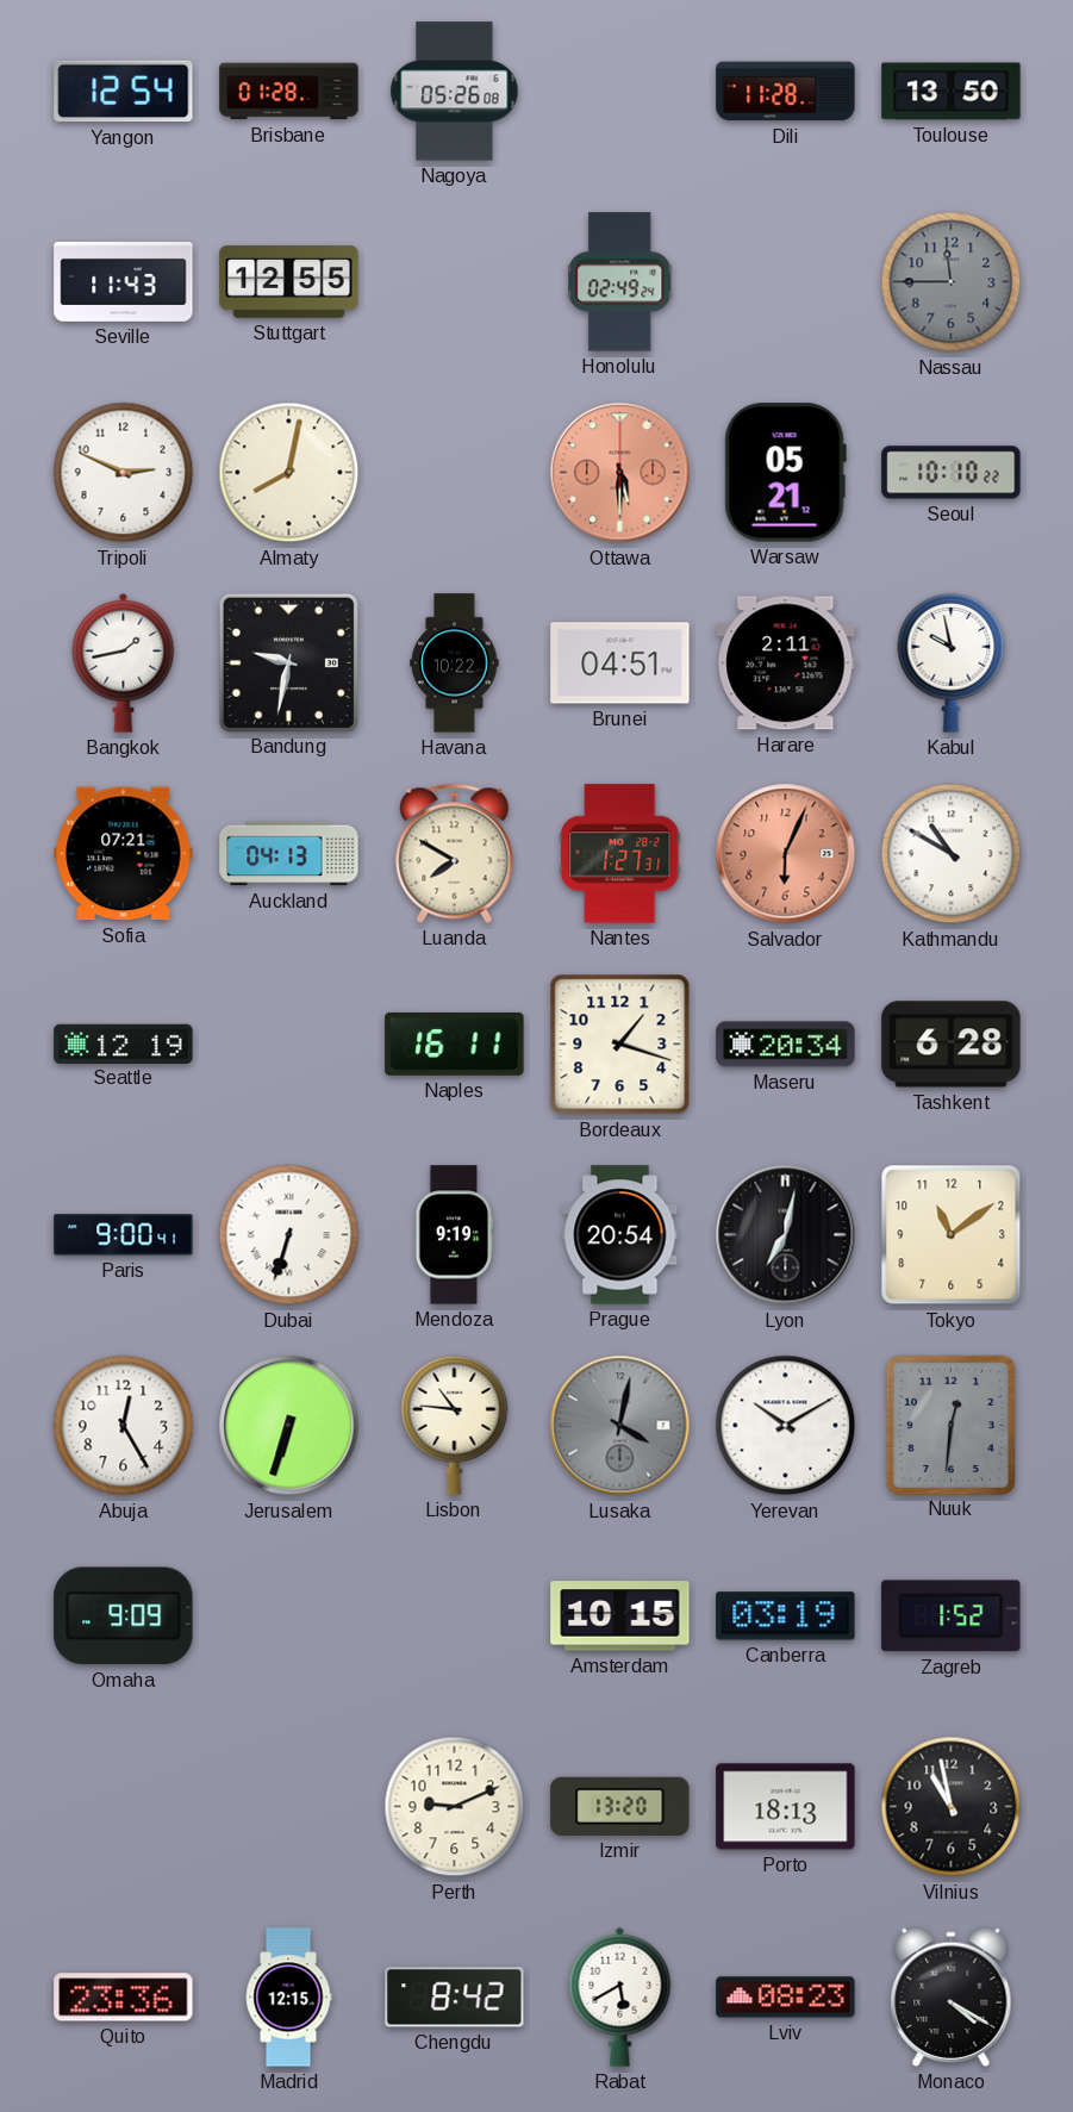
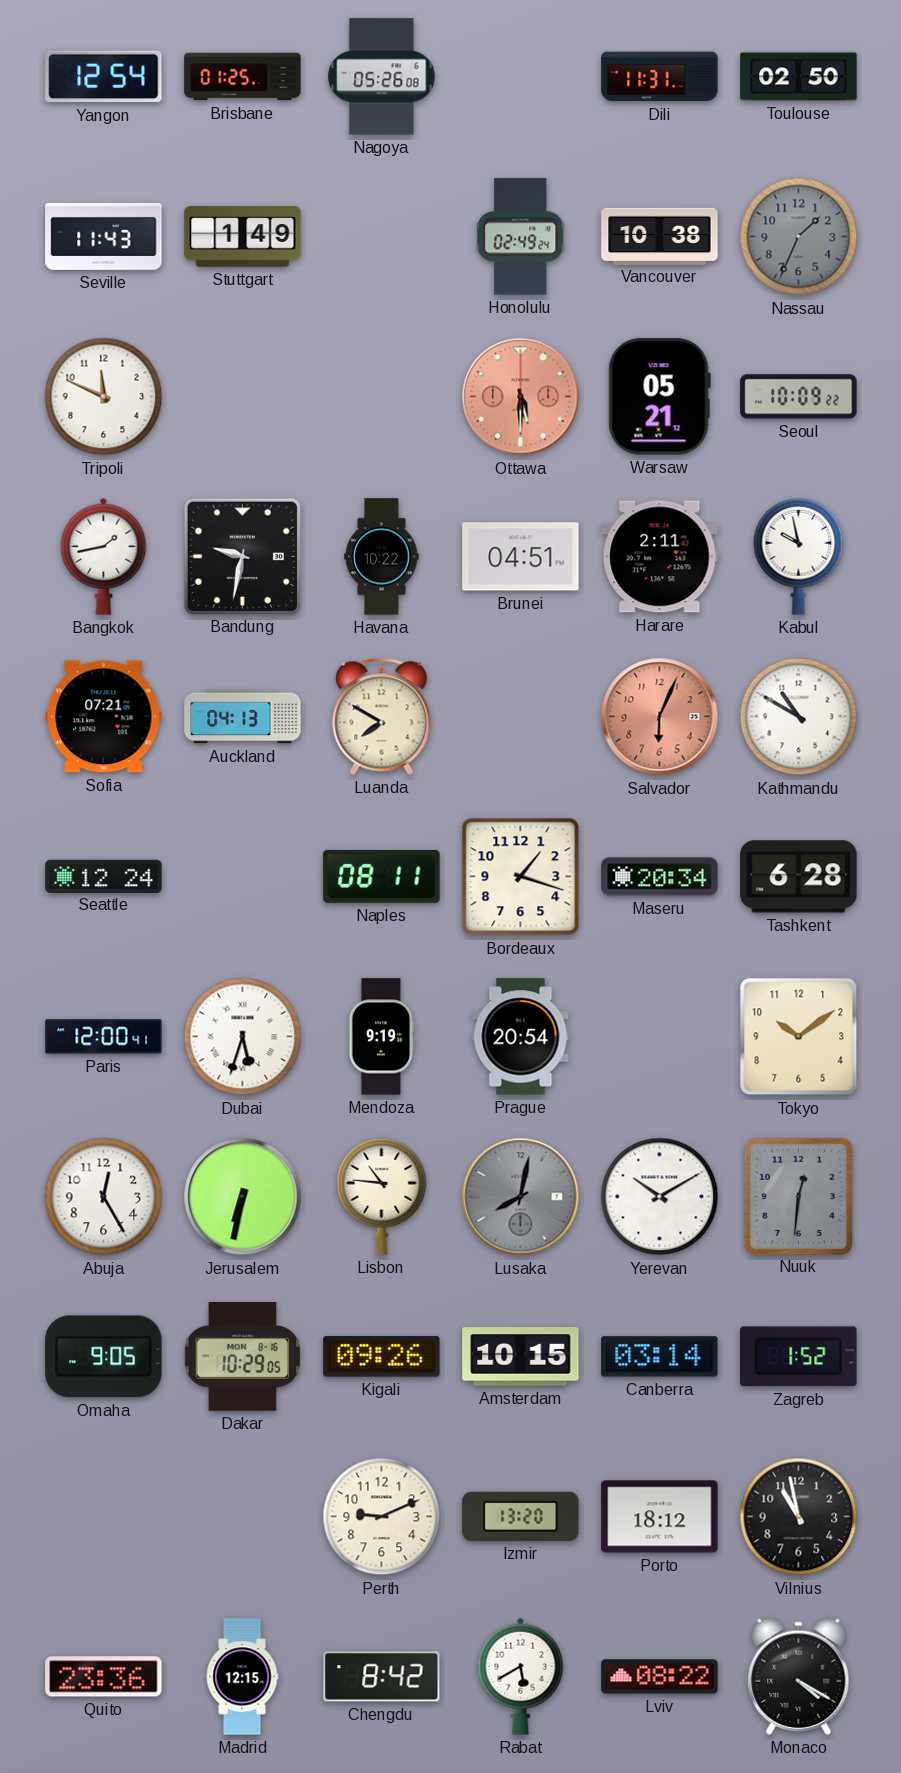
Brisbane: 01:28 -> 01:25
Dili: 11:28 -> 11:31
Toulouse: 13:50 -> 02:50
Stuttgart: 12:55 -> 1:49
Vancouver: none -> 10:38
Nassau: 11:45 -> 1:34
Tripoli: 2:49 -> 11:49
Almaty: 8:02 -> none
Seoul: 10:10 -> 10:09
Nantes: 1:27 -> none
Seattle: 12:19 -> 12:24
Naples: 16:11 -> 08:11
Paris: 9:00 -> 12:00
Dubai: 6:33 -> 5:33
Lyon: 7:02 -> none
Tokyo: 11:09 -> 10:09
Jerusalem: 6:33 -> 6:32
Lusaka: 4:02 -> 8:02
Omaha: 9:09 -> 9:05
Dakar: none -> 10:29
Kigali: none -> 09:26
Canberra: 03:19 -> 03:14
Porto: 18:13 -> 18:12
Lviv: 08:23 -> 08:22
